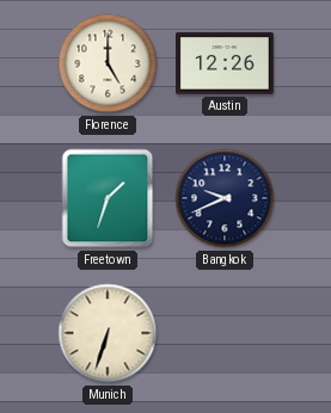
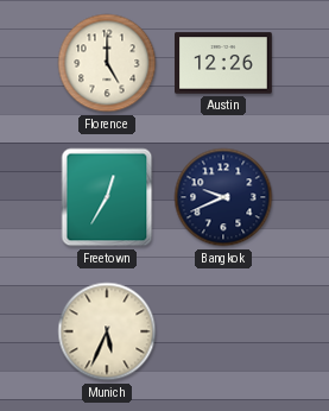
Freetown: 1:33 -> 12:35
Munich: 6:33 -> 5:34
